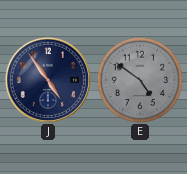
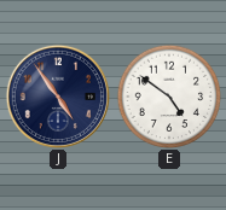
E dial: grey -> white
